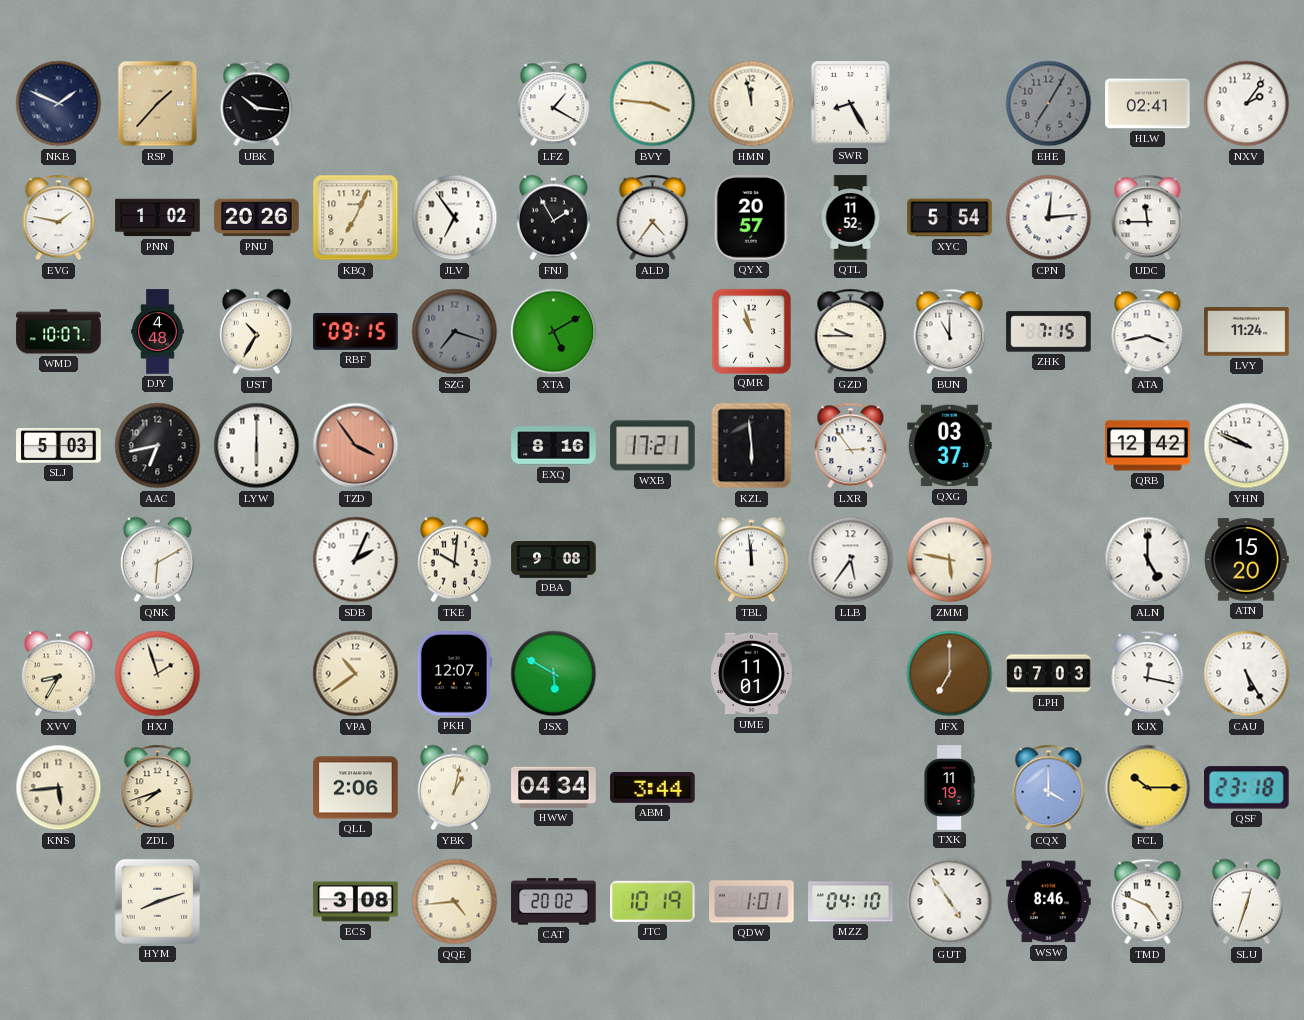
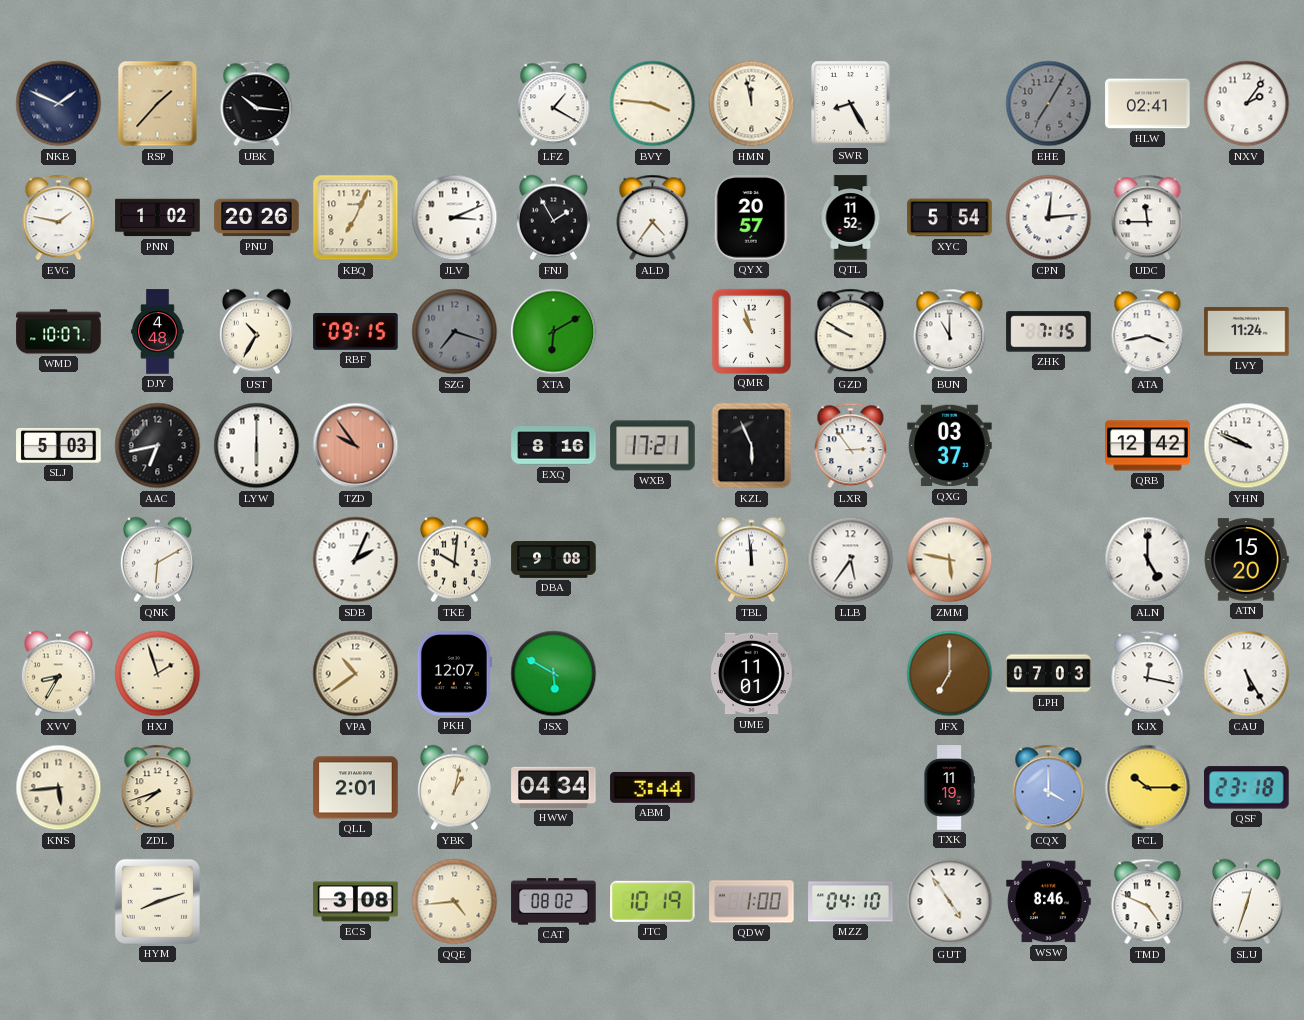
JLV: 6:54 -> 3:11
XTA: 5:10 -> 6:10
GZD: 9:45 -> 9:50
TZD: 3:54 -> 9:54
KZL: 5:59 -> 5:56
QLL: 2:06 -> 2:01
CAT: 20:02 -> 08:02
QDW: 1:01 -> 1:00
